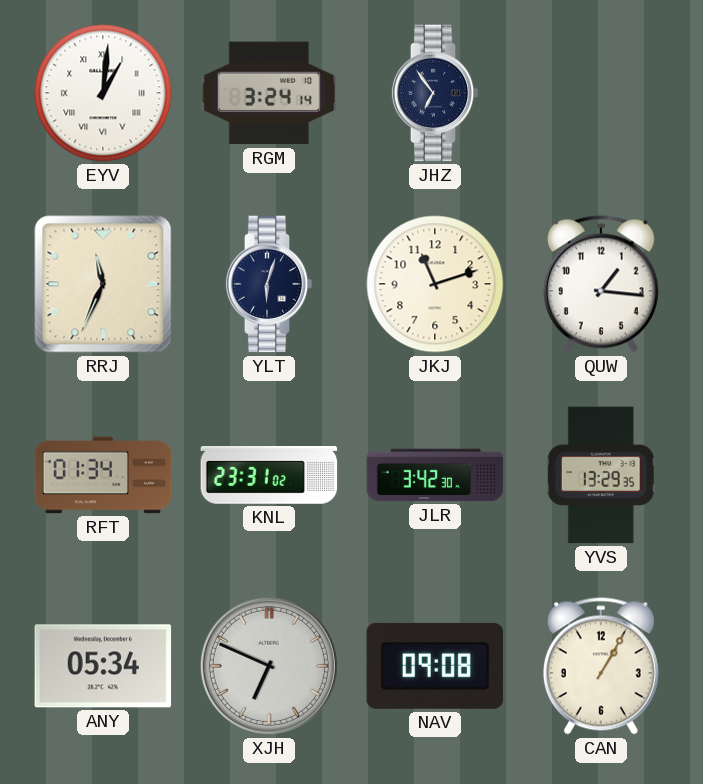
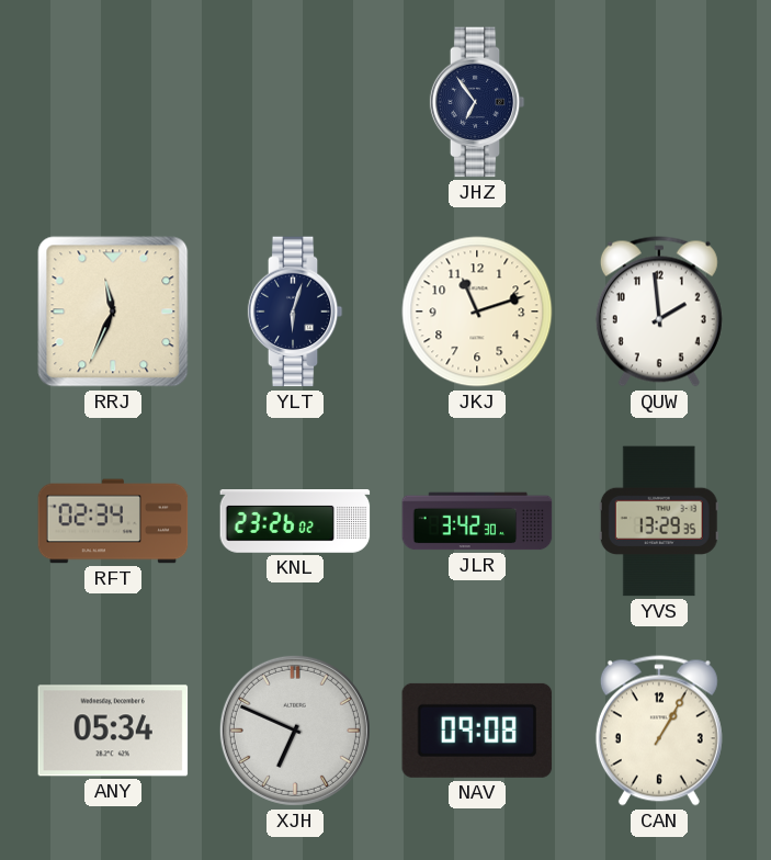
EYV: 1:01 -> none
RGM: 3:24 -> none
QUW: 1:16 -> 1:59
RFT: 01:34 -> 02:34
KNL: 23:31 -> 23:26
